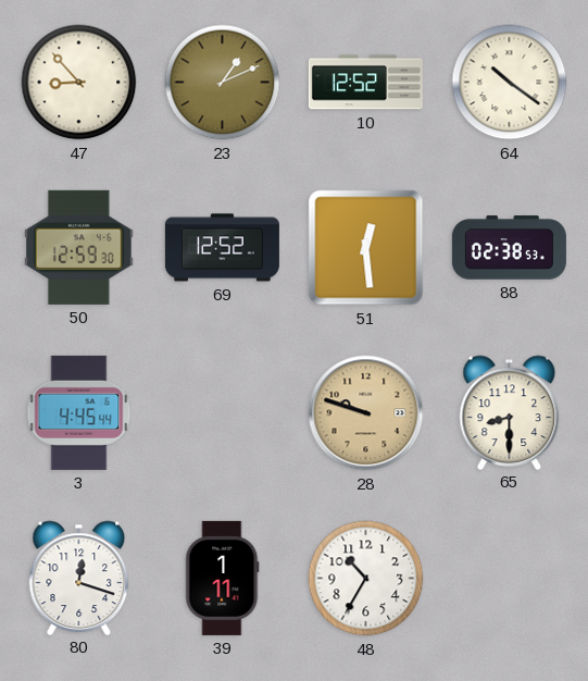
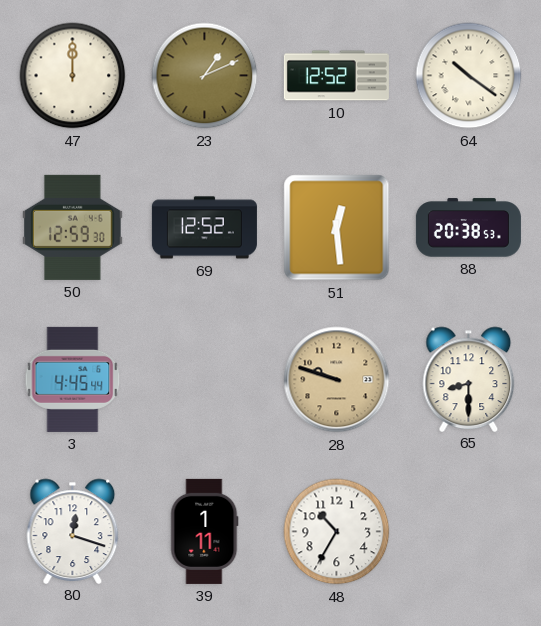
47: 8:53 -> 12:00
88: 02:38 -> 20:38
